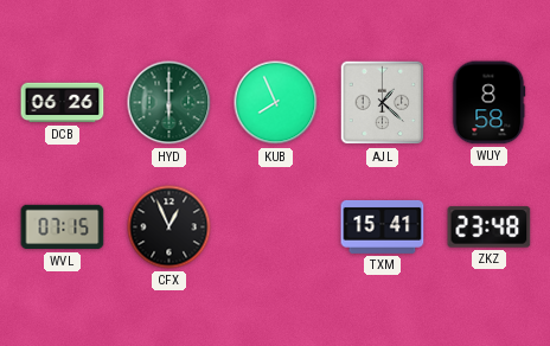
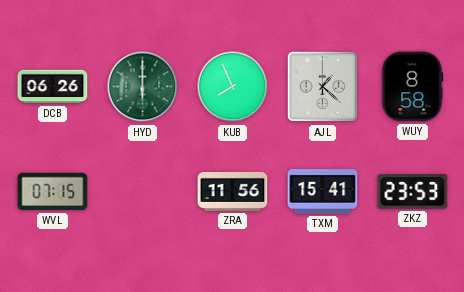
CFX: 12:56 -> none
ZRA: none -> 11:56
ZKZ: 23:48 -> 23:53
